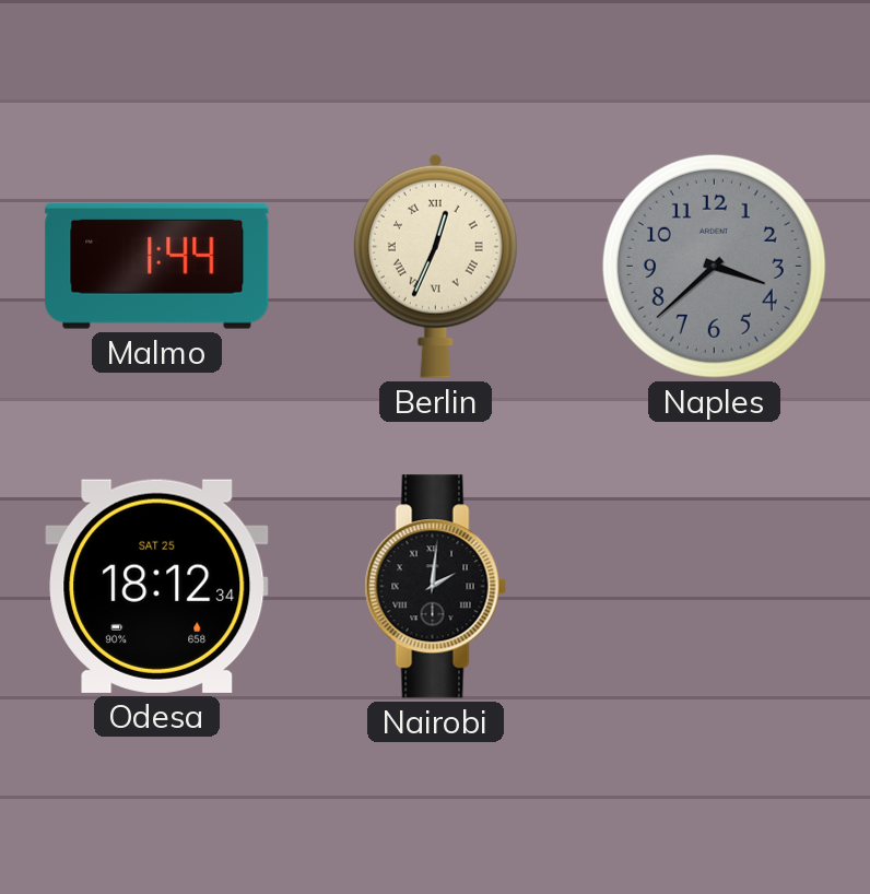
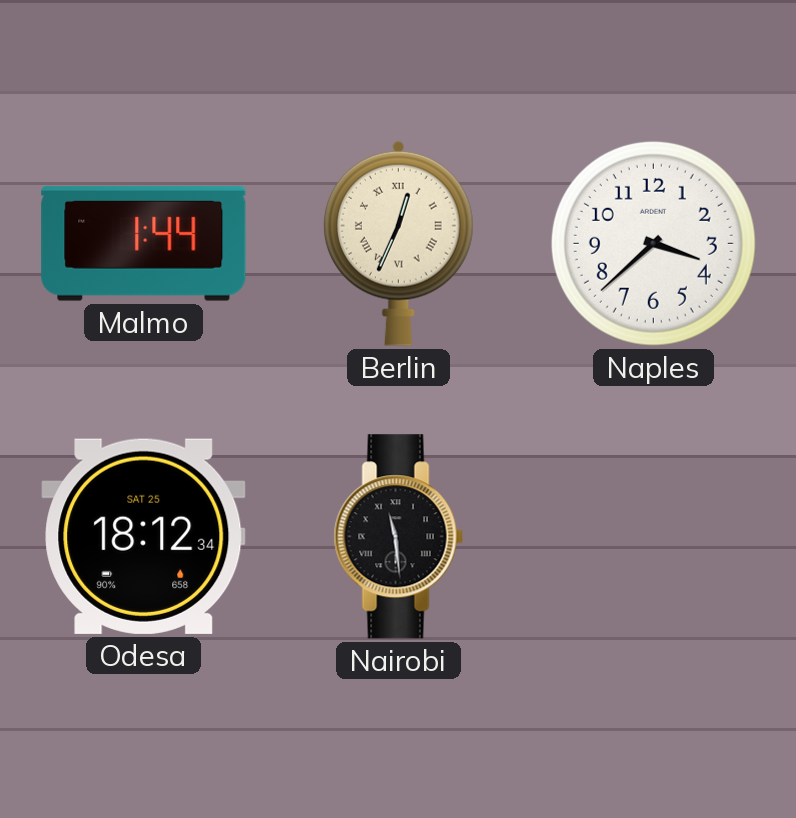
Naples dial: grey -> white
Nairobi: 2:01 -> 11:29
